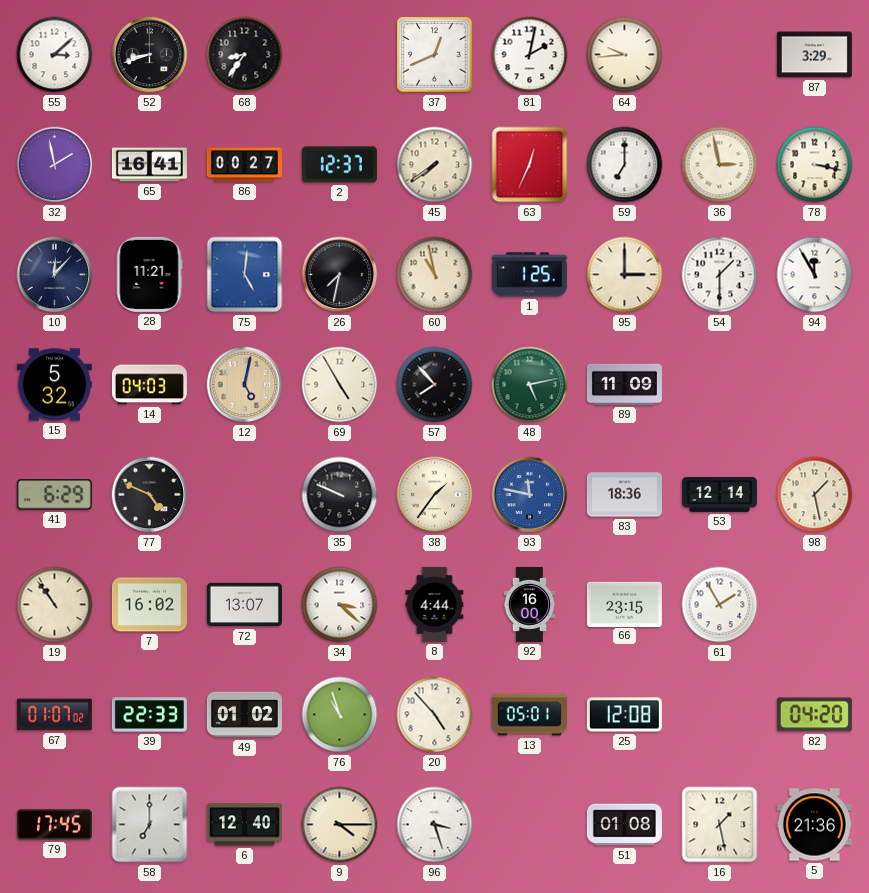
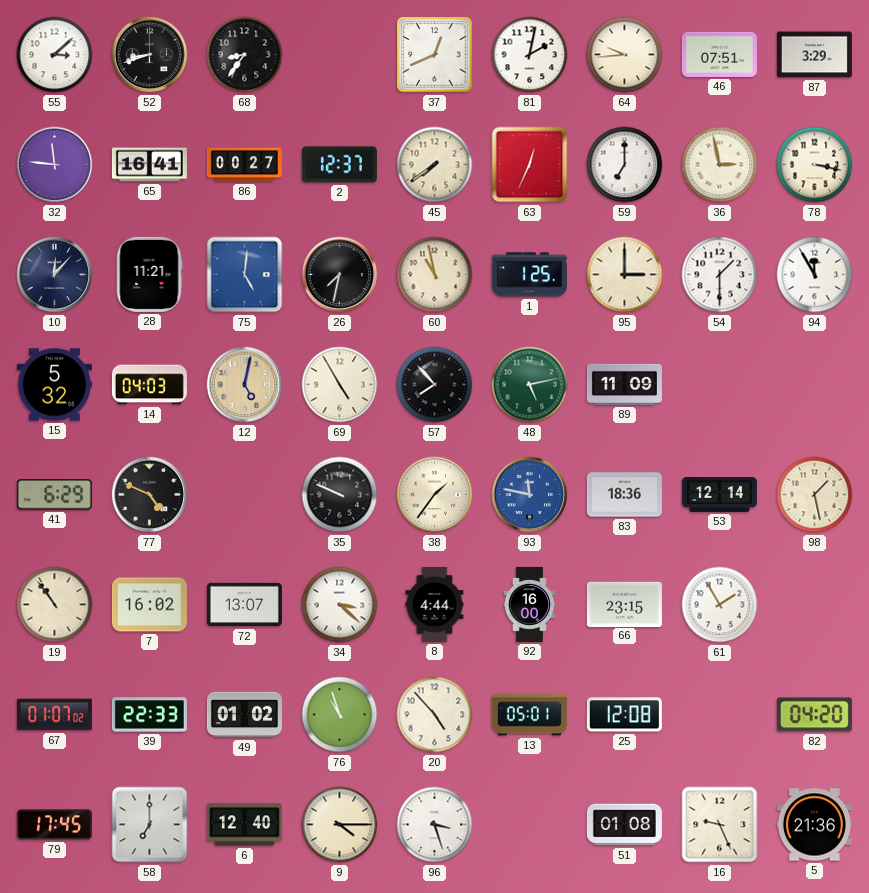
46: none -> 07:51
32: 1:58 -> 11:46
16: 1:28 -> 9:26
